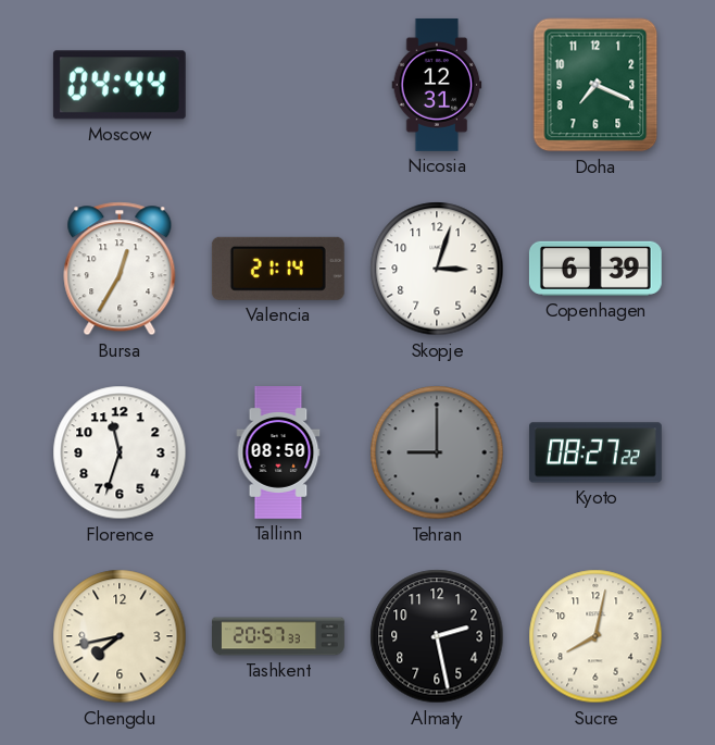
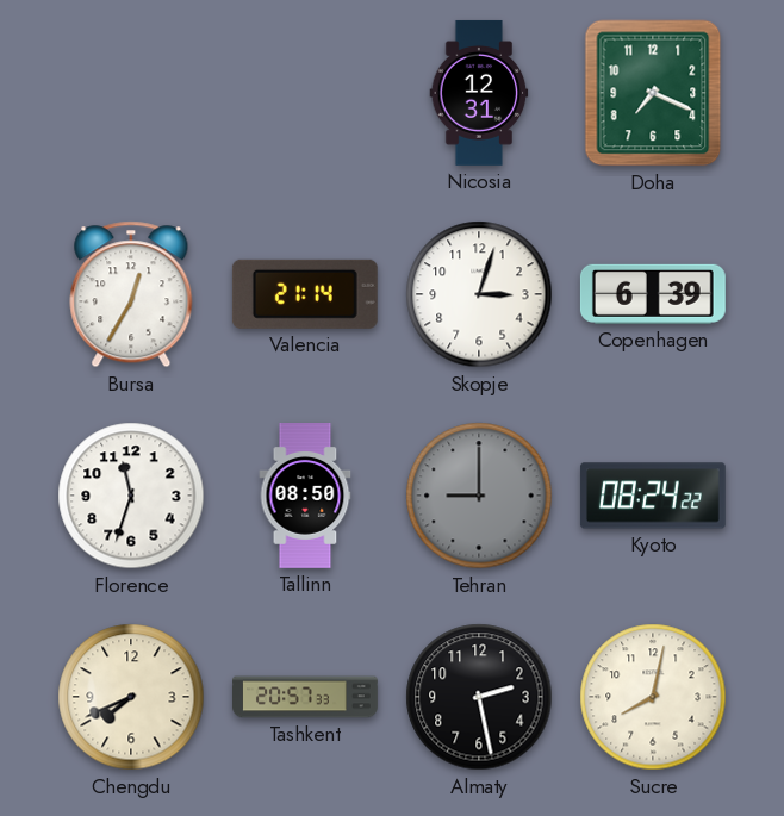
Moscow: 04:44 -> none
Kyoto: 08:27 -> 08:24
Chengdu: 7:43 -> 7:41
